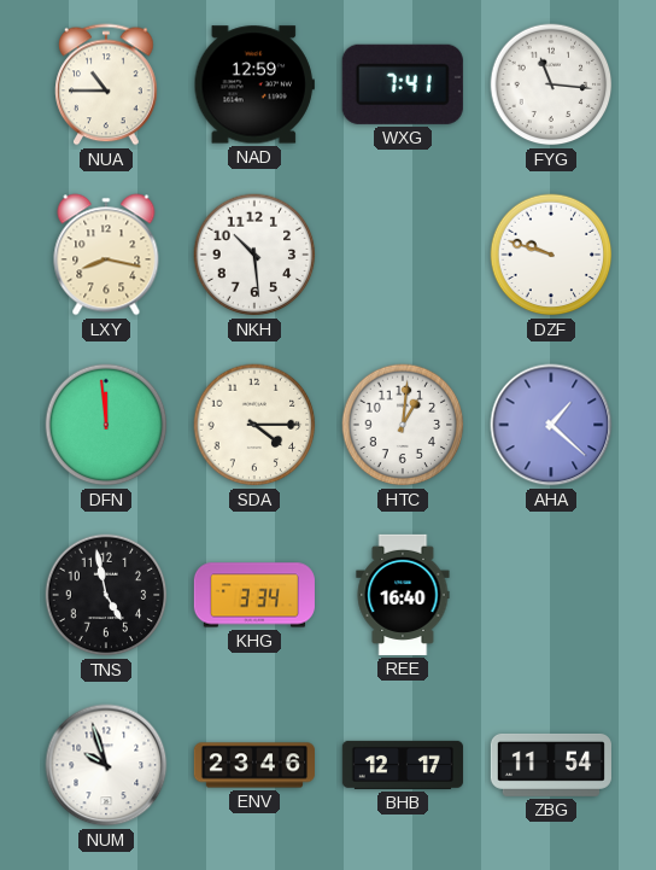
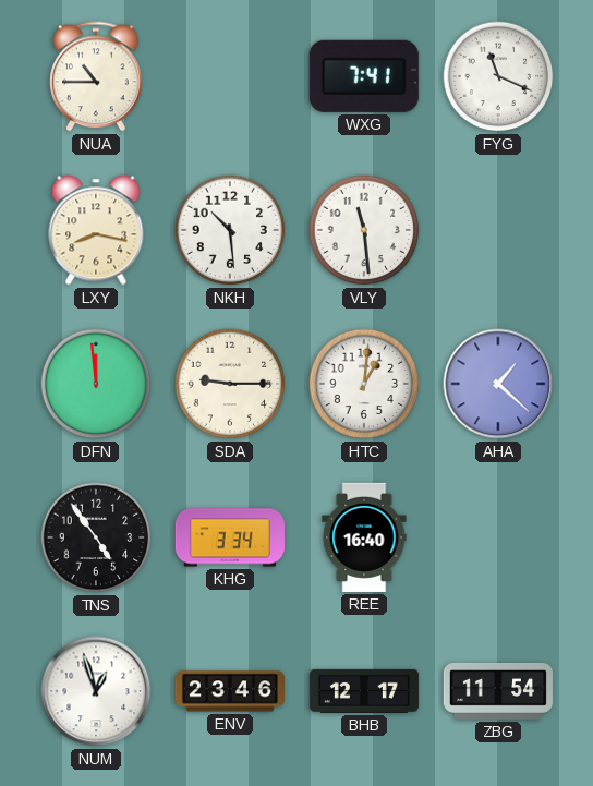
NAD: 12:59 -> none
FYG: 11:16 -> 11:19
VLY: none -> 11:29
DZF: 9:48 -> none
SDA: 4:15 -> 9:15
TNS: 4:58 -> 4:54
NUM: 9:57 -> 12:57
